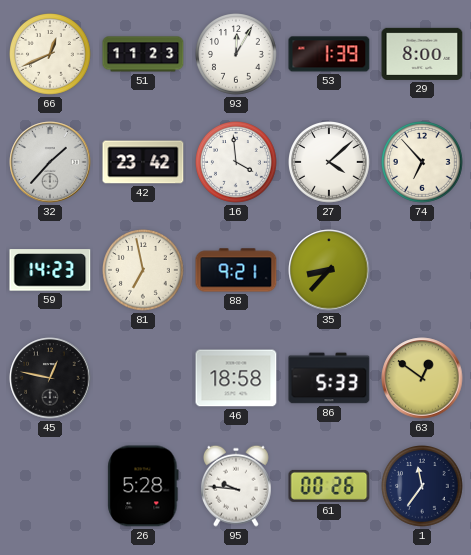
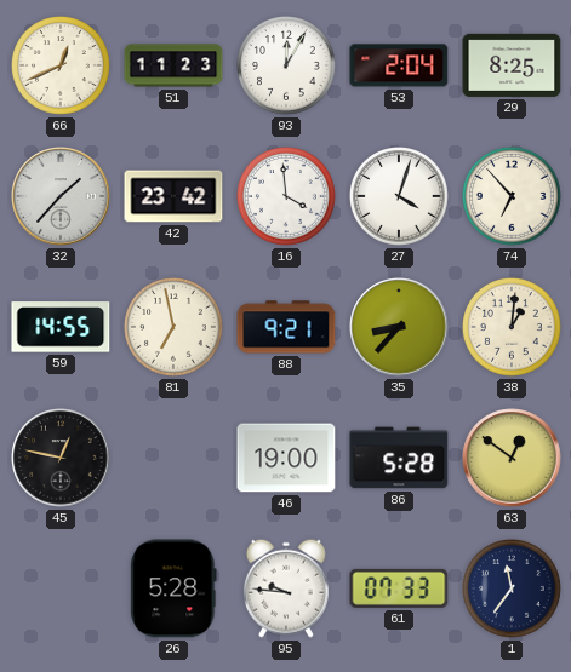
53: 1:39 -> 2:04
29: 8:00 -> 8:25
27: 4:08 -> 4:03
59: 14:23 -> 14:55
38: none -> 1:01
46: 18:58 -> 19:00
86: 5:33 -> 5:28
61: 00:26 -> 07:33
